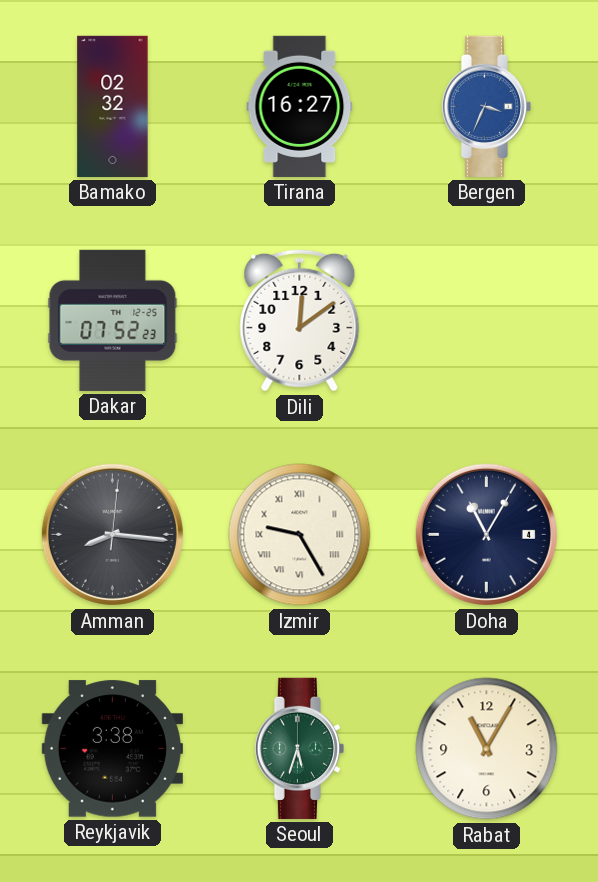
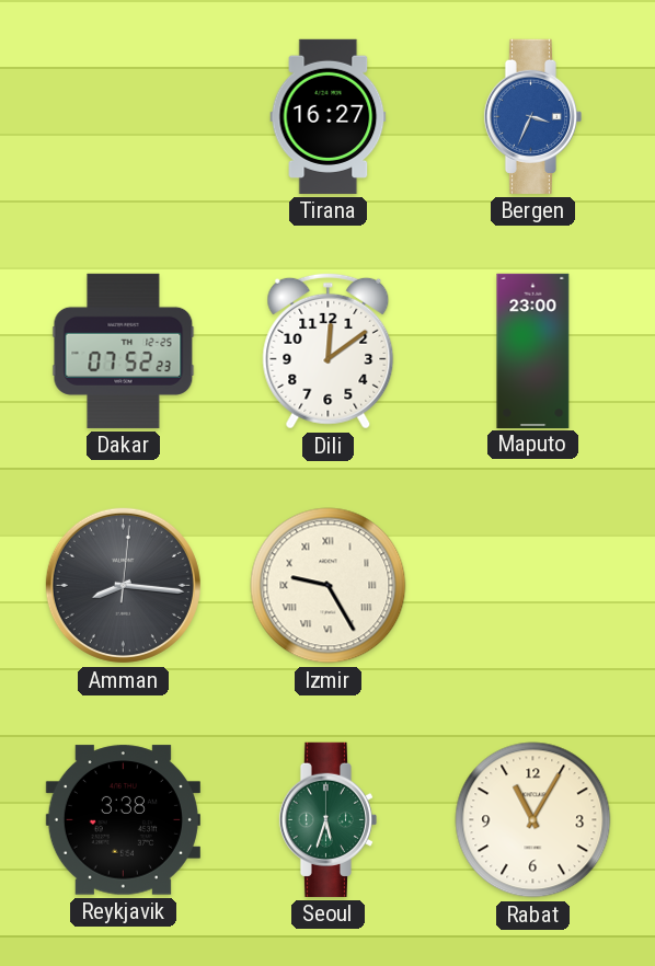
Bamako: 02:32 -> none
Maputo: none -> 23:00
Doha: 11:05 -> none
